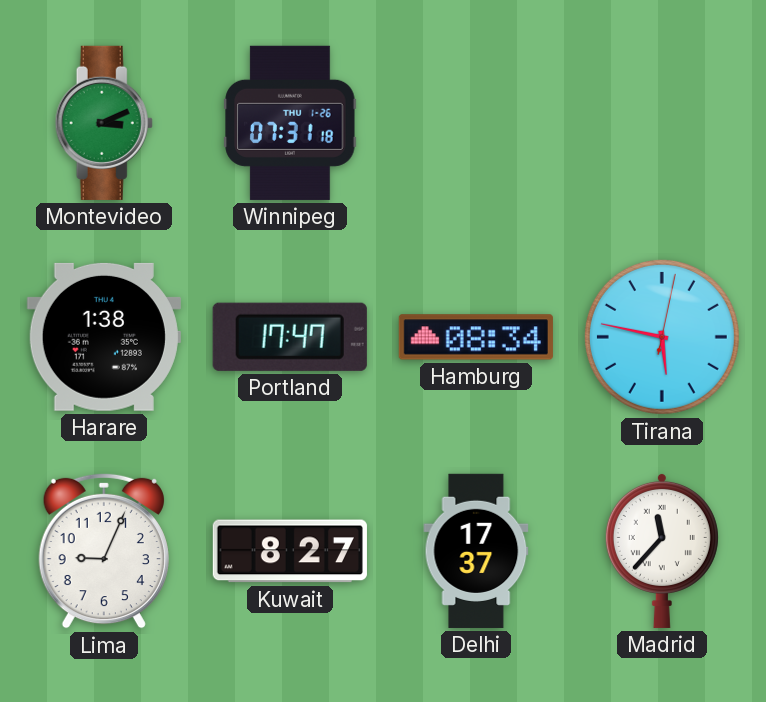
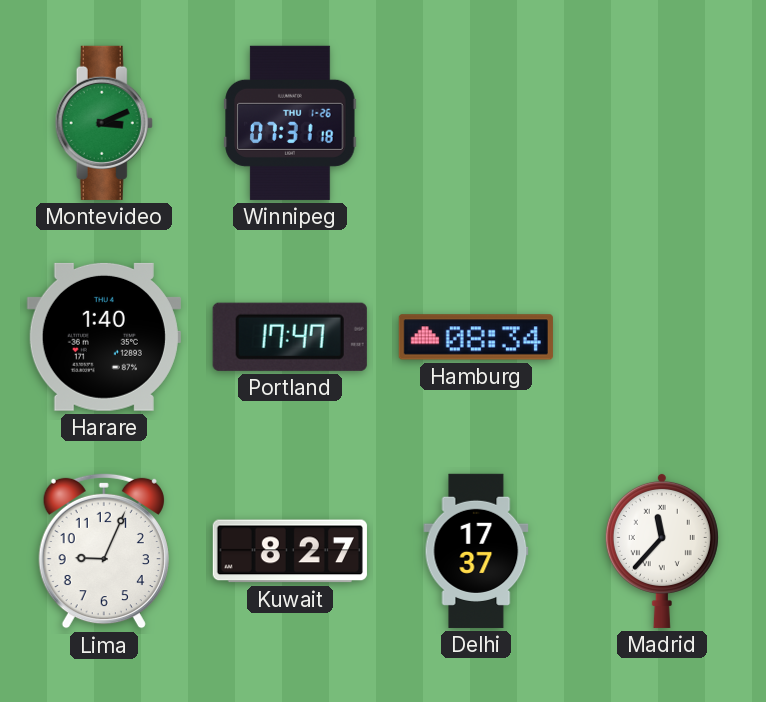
Harare: 1:38 -> 1:40
Tirana: 5:47 -> none
